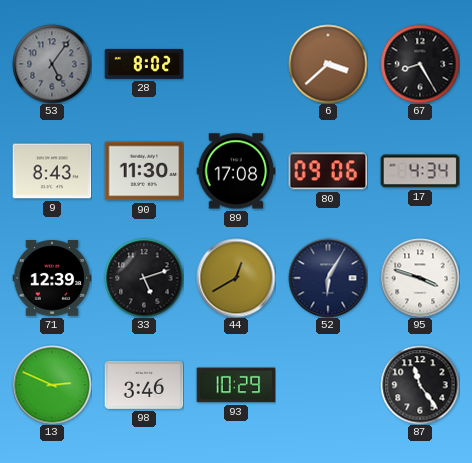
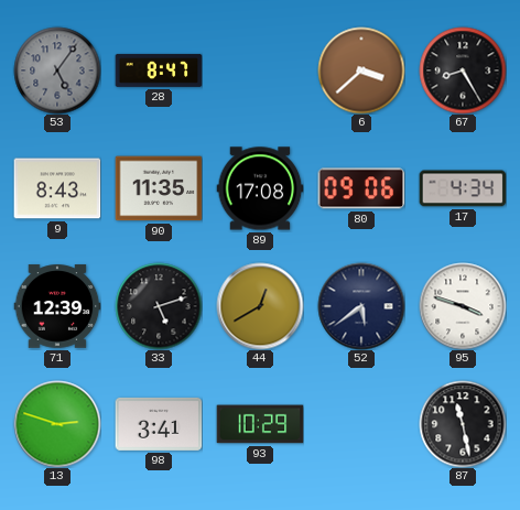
28: 8:02 -> 8:47
90: 11:30 -> 11:35
52: 6:05 -> 5:39
13: 2:49 -> 2:48
98: 3:46 -> 3:41
87: 11:24 -> 11:28
